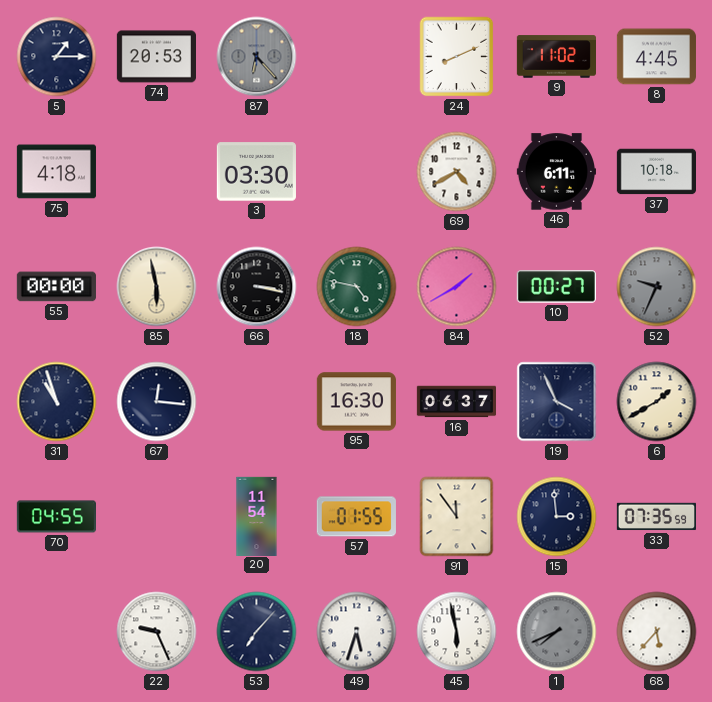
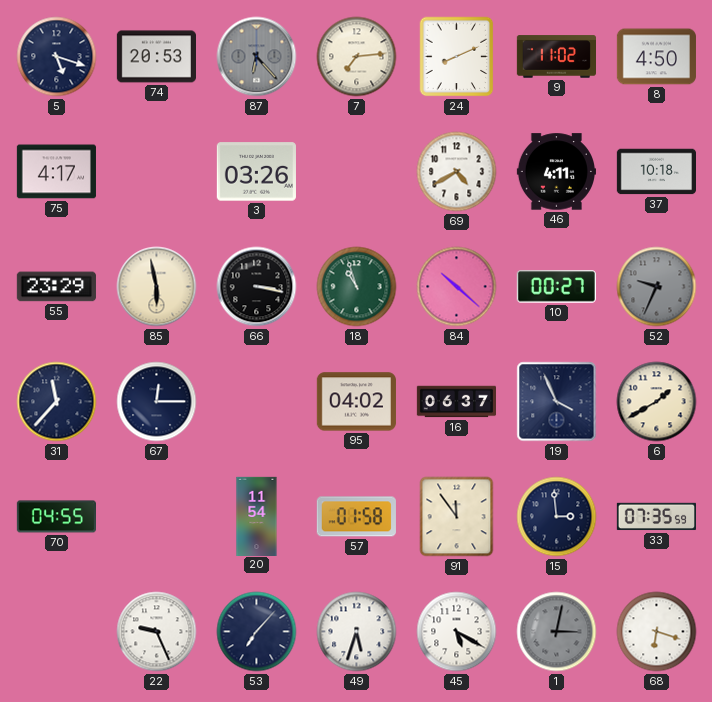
5: 1:15 -> 5:18
7: none -> 7:14
8: 4:45 -> 4:50
75: 4:18 -> 4:17
3: 03:30 -> 03:26
46: 6:11 -> 4:11
55: 00:00 -> 23:29
18: 4:47 -> 10:57
84: 1:40 -> 10:22
31: 10:57 -> 11:37
67: 12:16 -> 12:15
95: 16:30 -> 04:02
57: 01:55 -> 01:58
45: 5:58 -> 5:20
1: 7:41 -> 3:02
68: 5:37 -> 6:18
